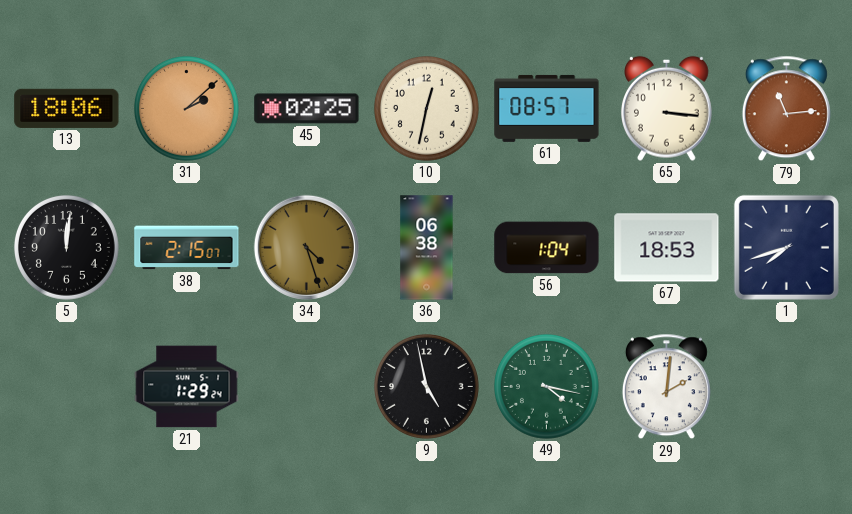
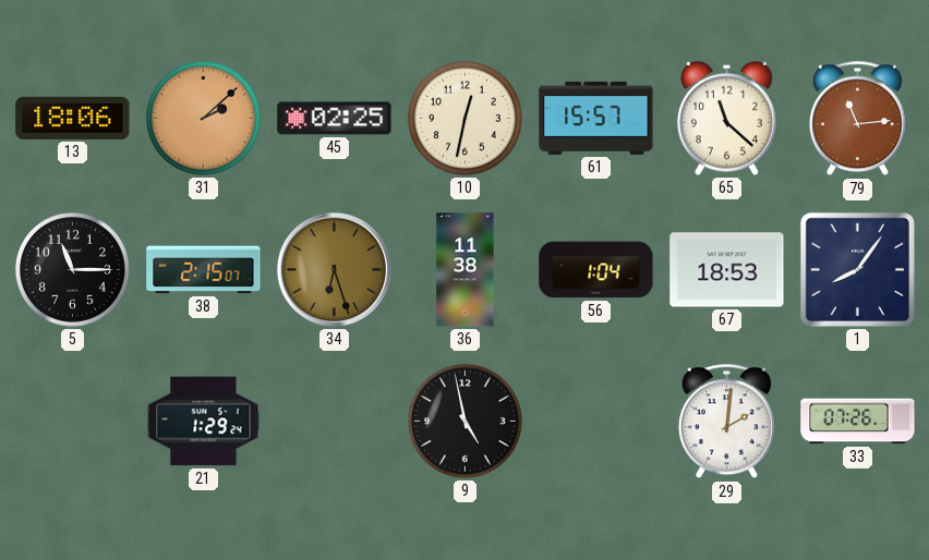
61: 08:57 -> 15:57
65: 3:16 -> 11:22
5: 12:01 -> 11:15
34: 4:27 -> 6:27
36: 06:38 -> 11:38
1: 7:42 -> 8:06
49: 4:17 -> none
33: none -> 07:26
